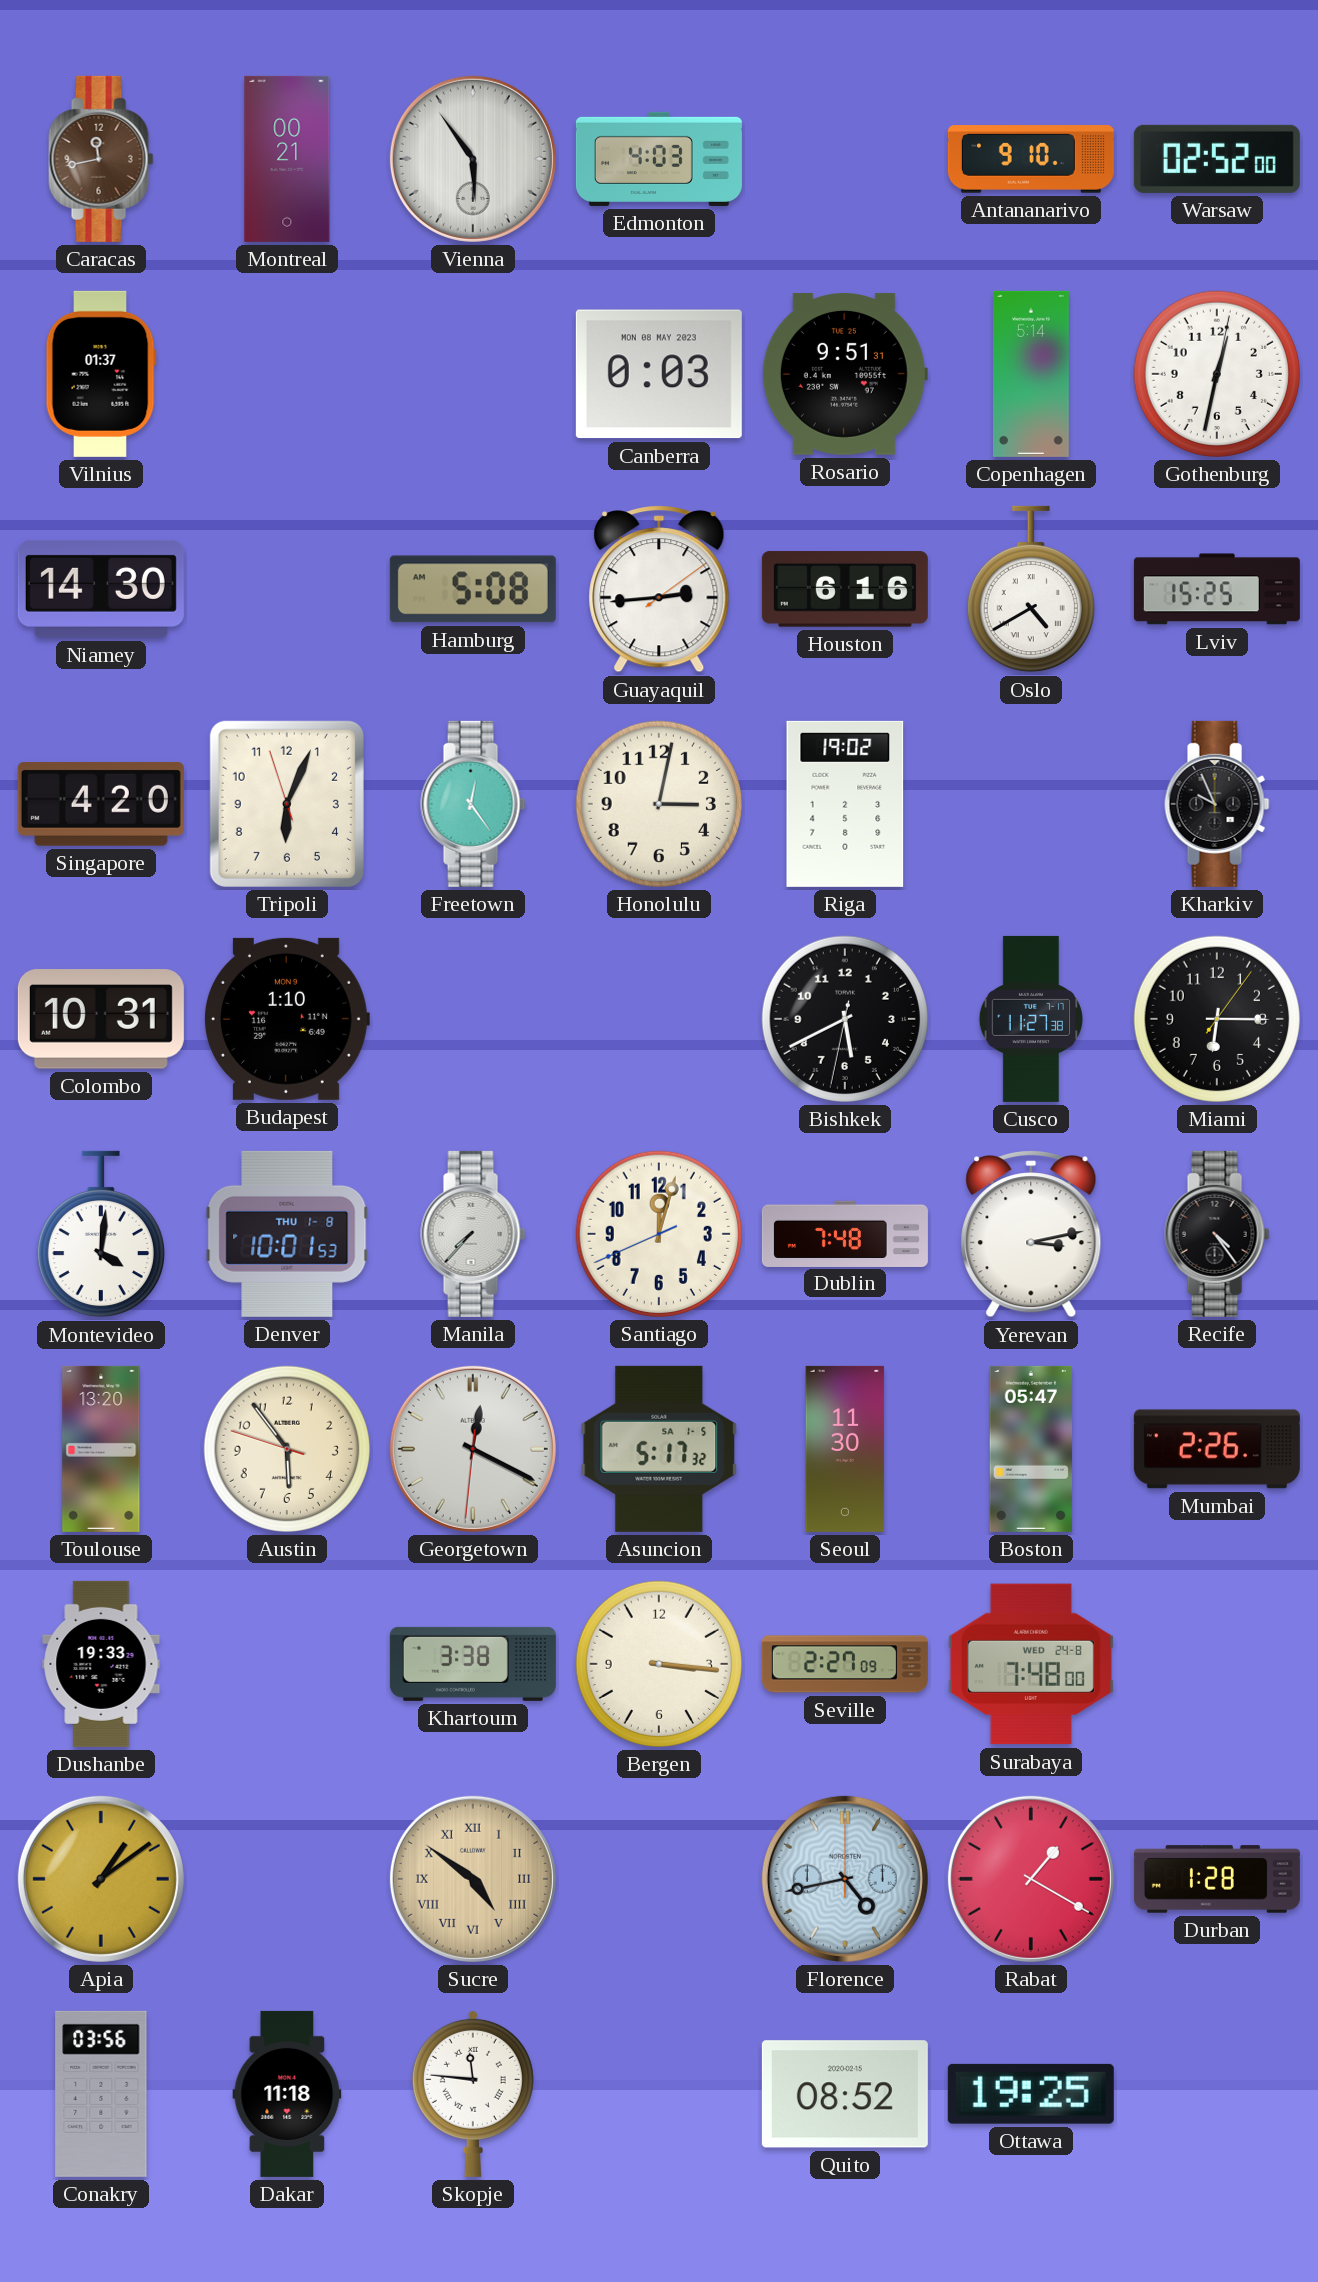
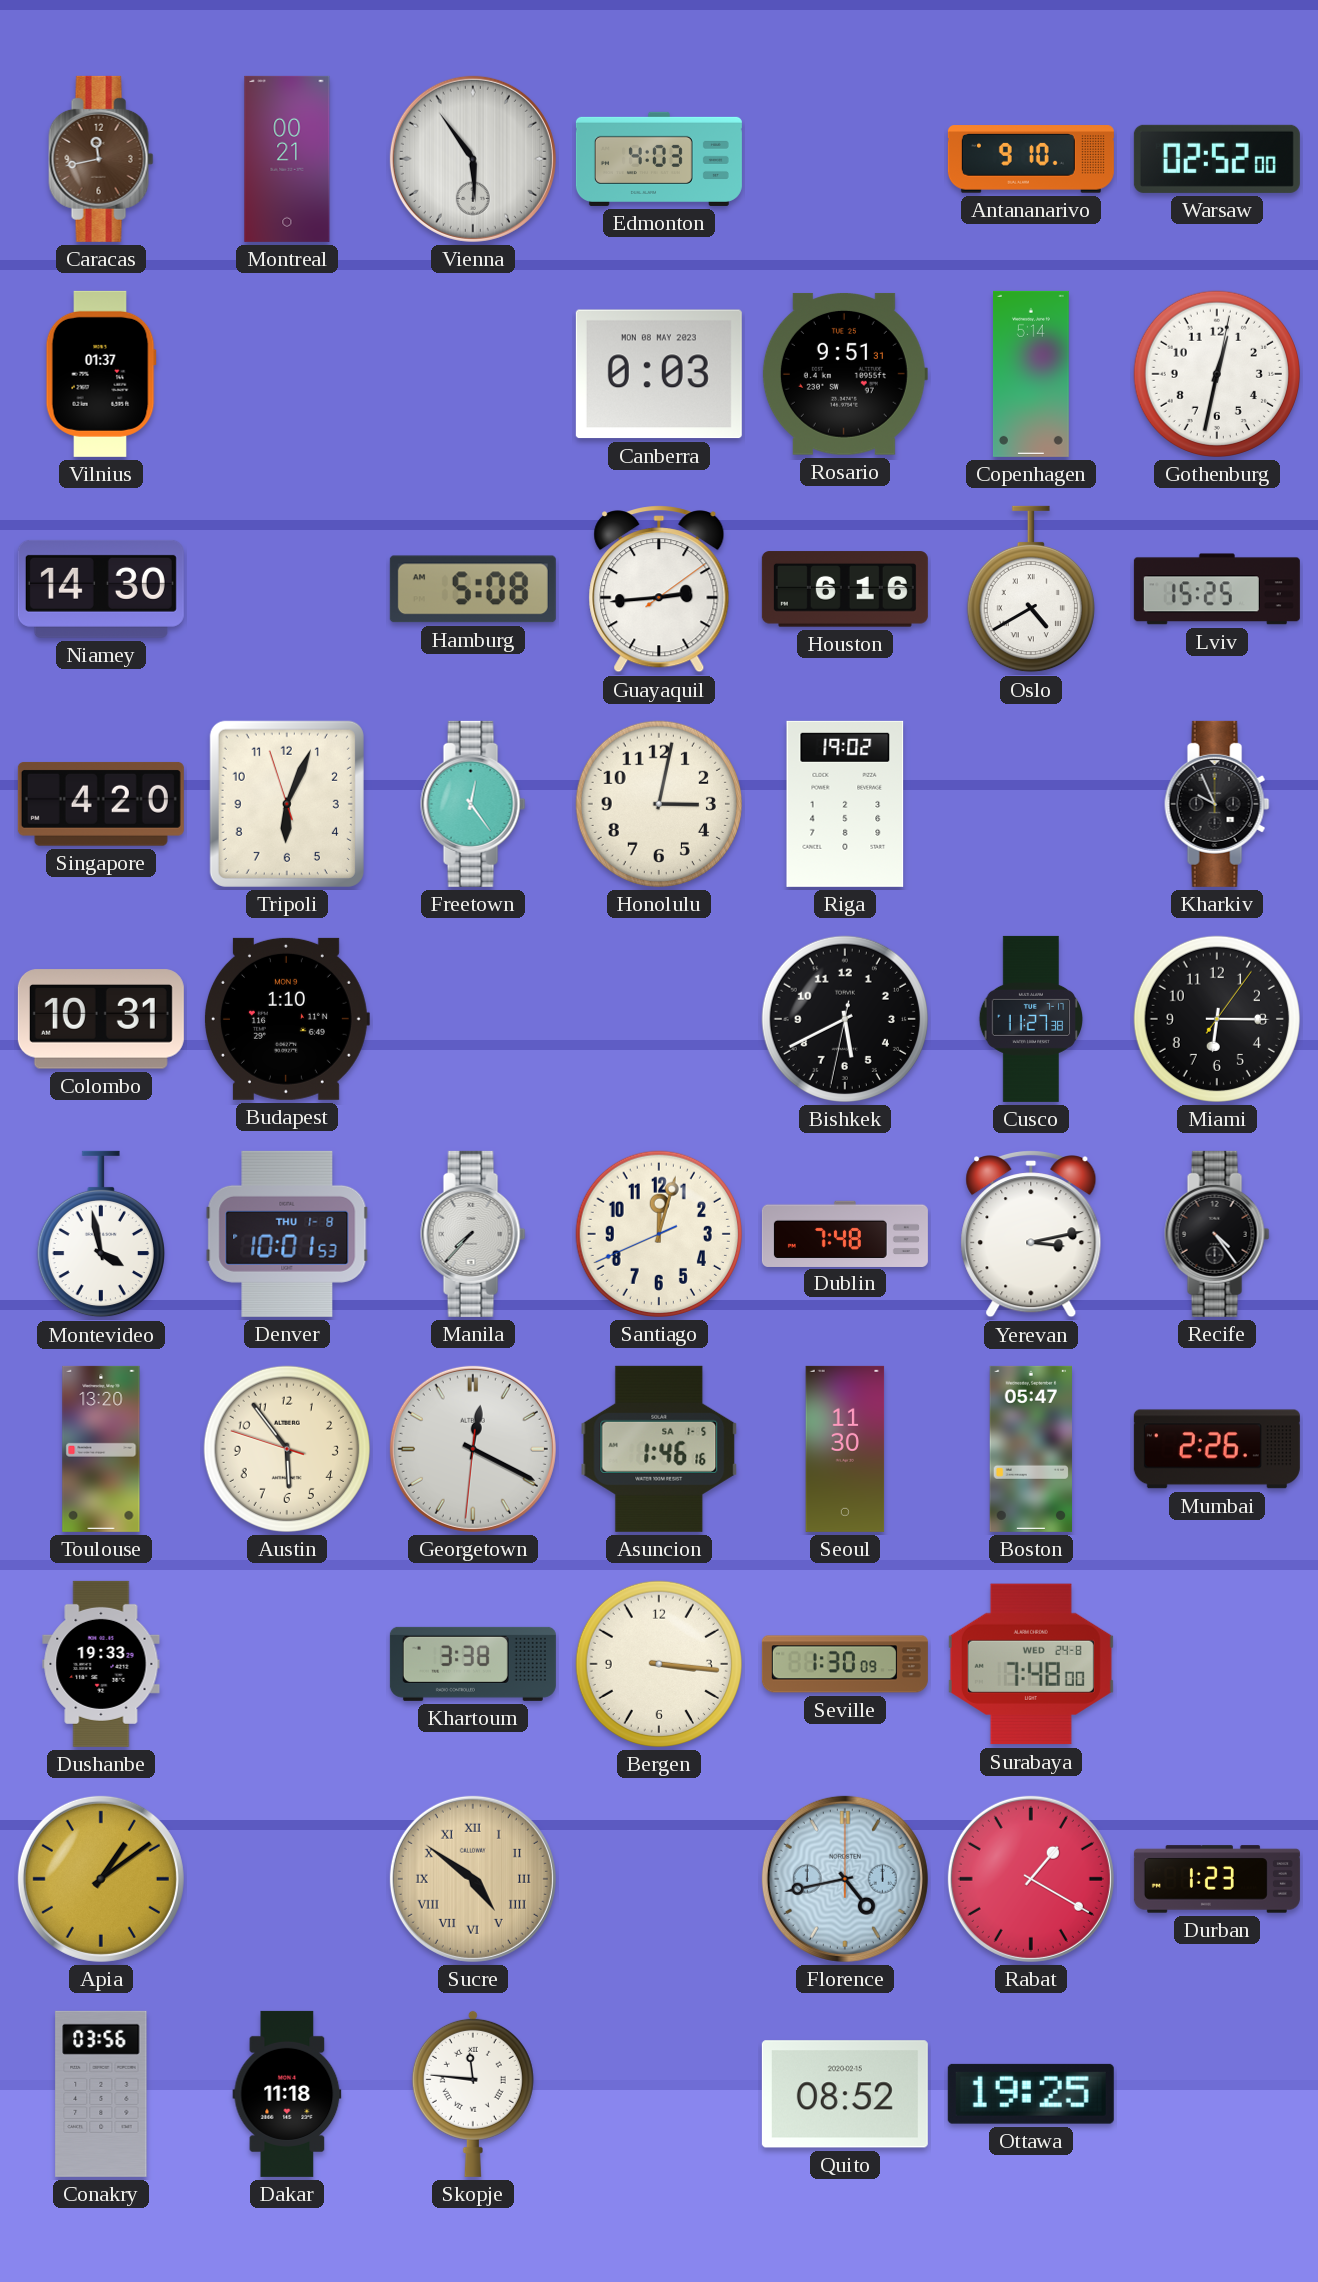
Montevideo: 4:01 -> 3:58
Asuncion: 5:17 -> 1:46
Seville: 2:27 -> 1:30
Durban: 1:28 -> 1:23
